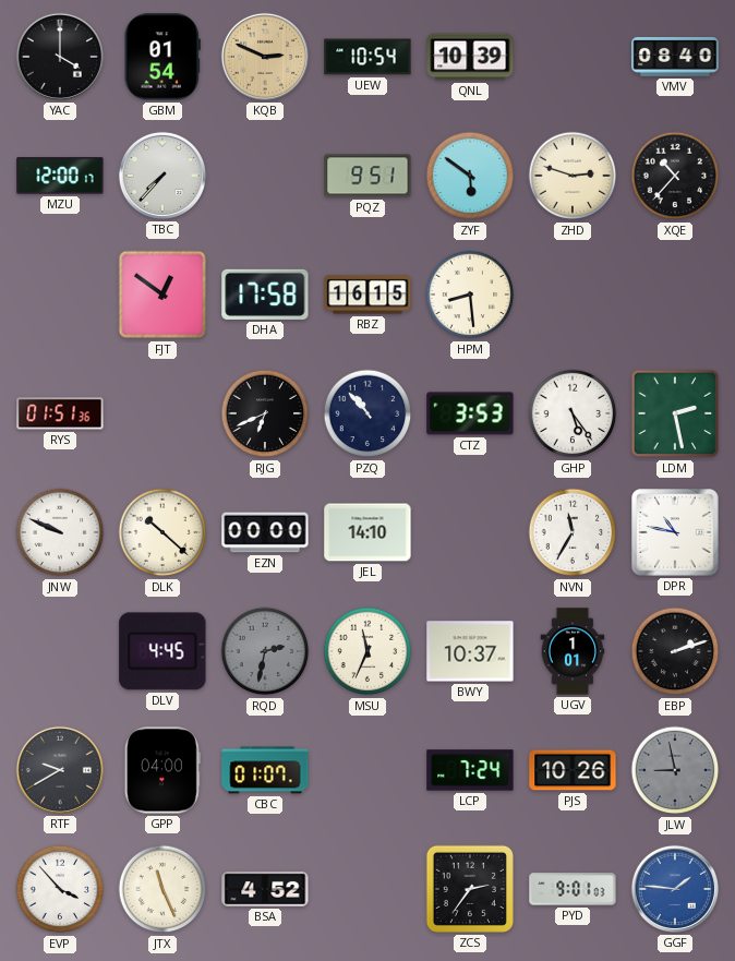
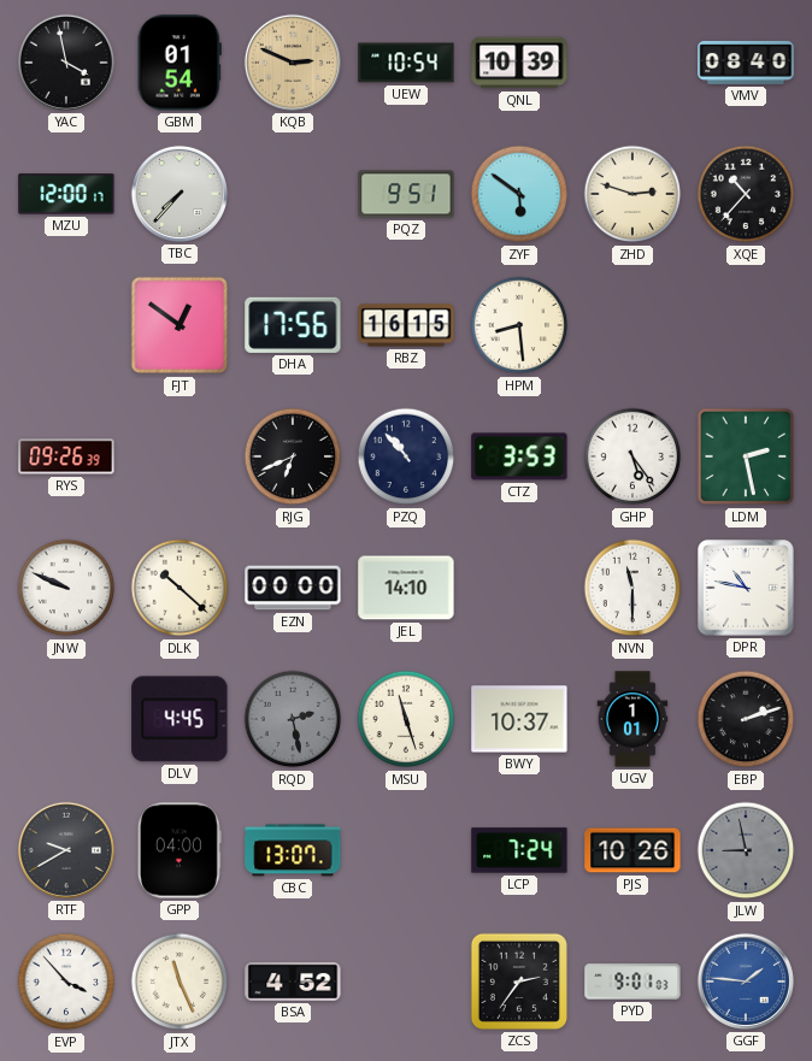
YAC: 4:00 -> 3:58
DHA: 17:58 -> 17:56
RYS: 01:51 -> 09:26
NVN: 11:35 -> 11:30
RQD: 2:32 -> 2:28
MSU: 11:34 -> 11:27
CBC: 01:07 -> 13:07
